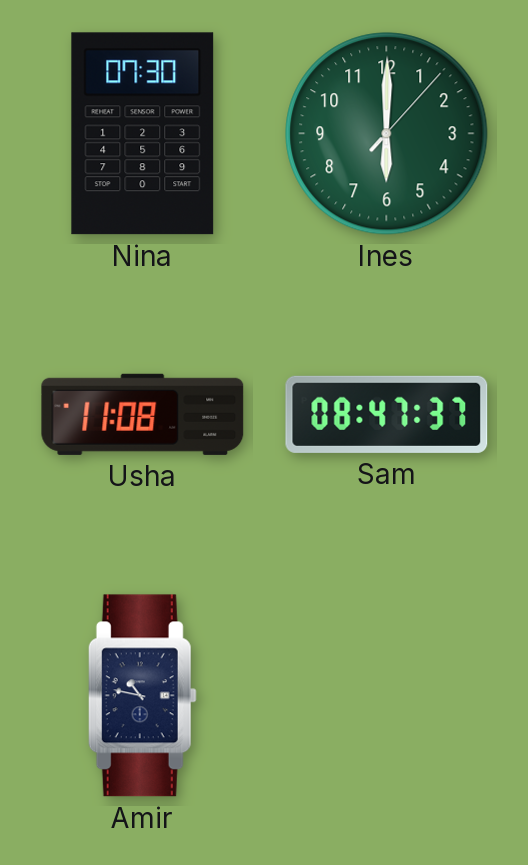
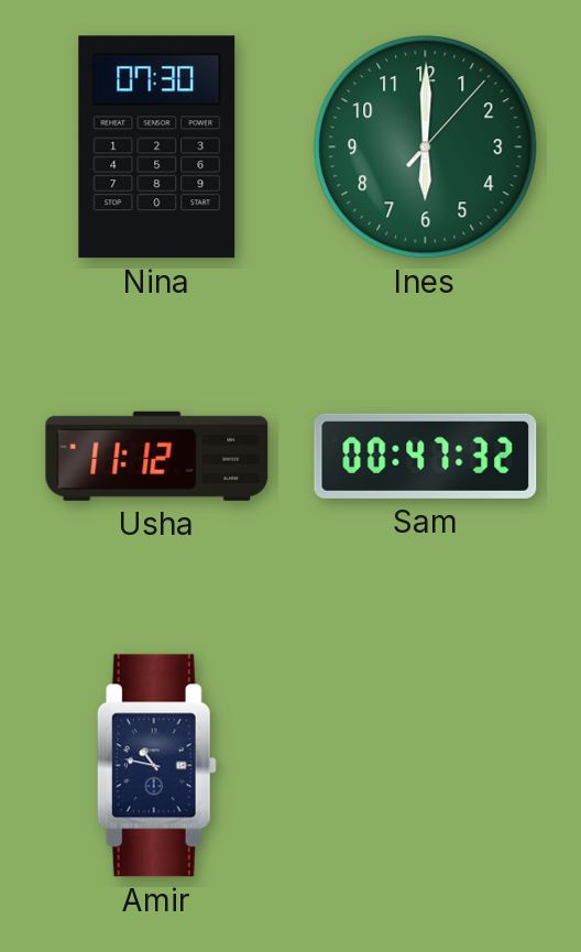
Usha: 11:08 -> 11:12
Sam: 08:47 -> 00:47
